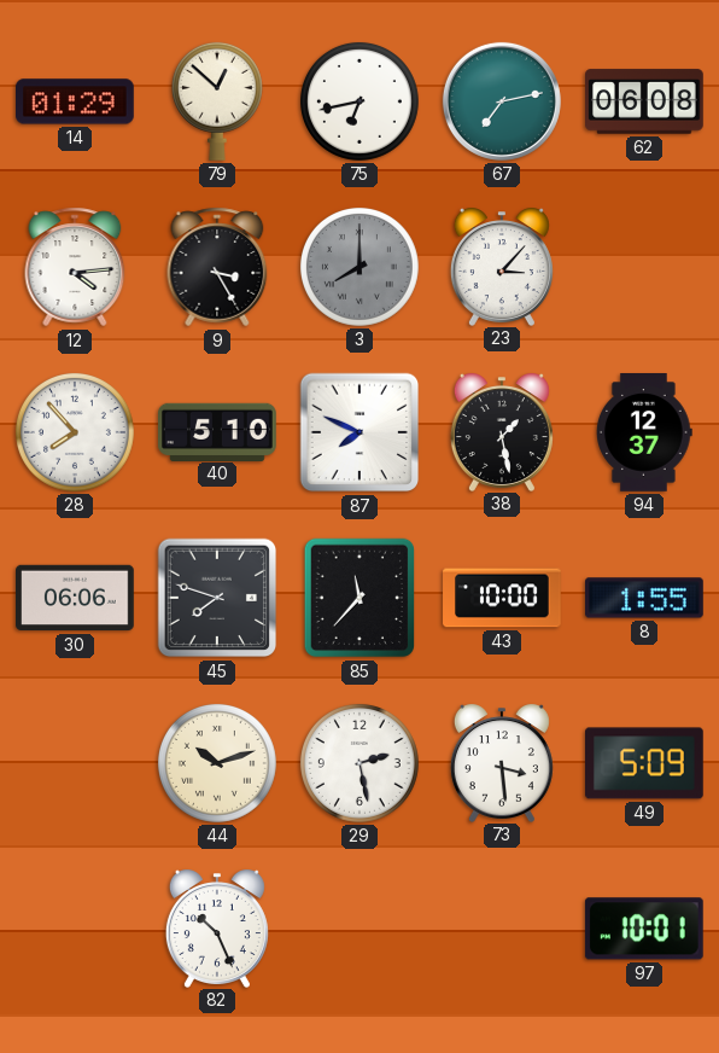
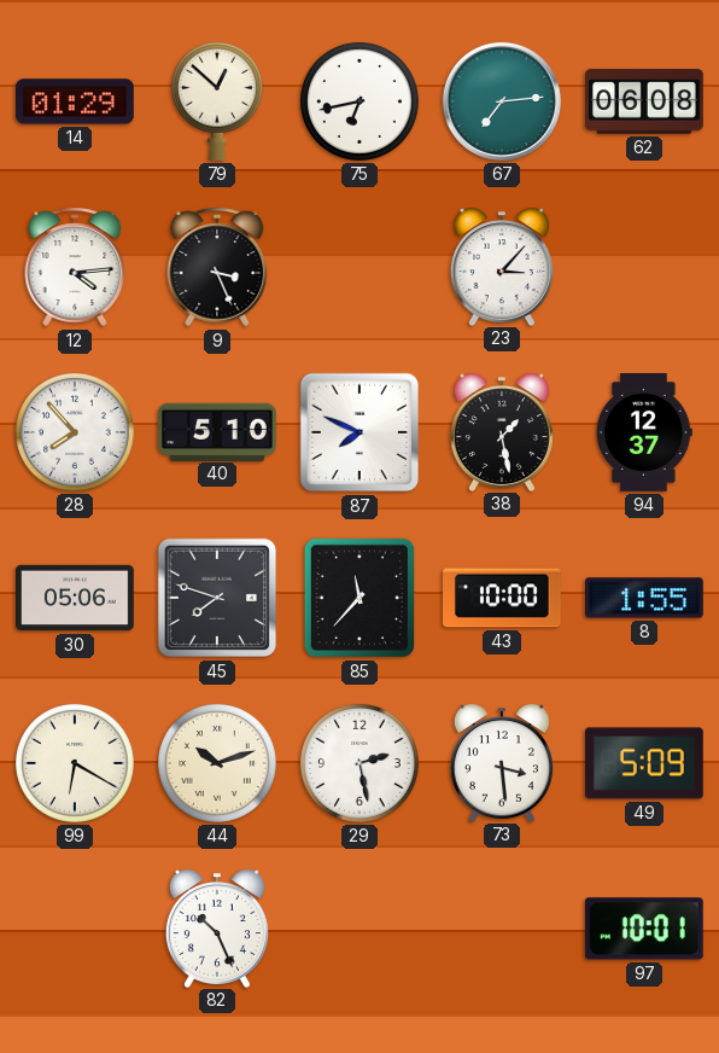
67: 7:13 -> 7:14
9: 3:25 -> 3:26
3: 8:00 -> none
30: 06:06 -> 05:06
99: none -> 6:20
